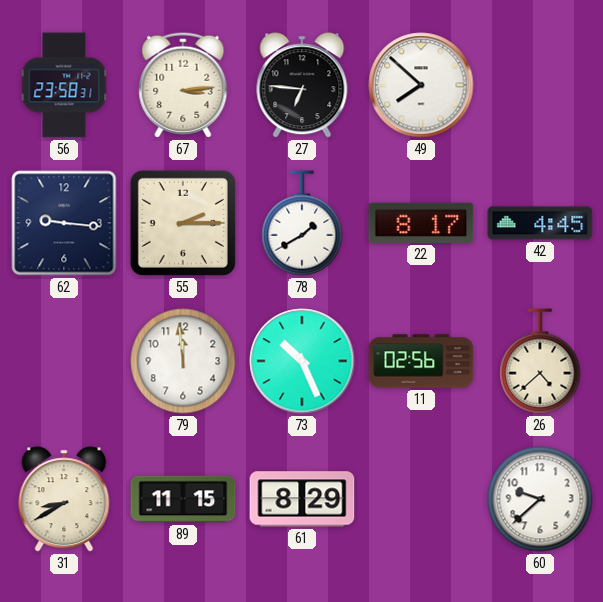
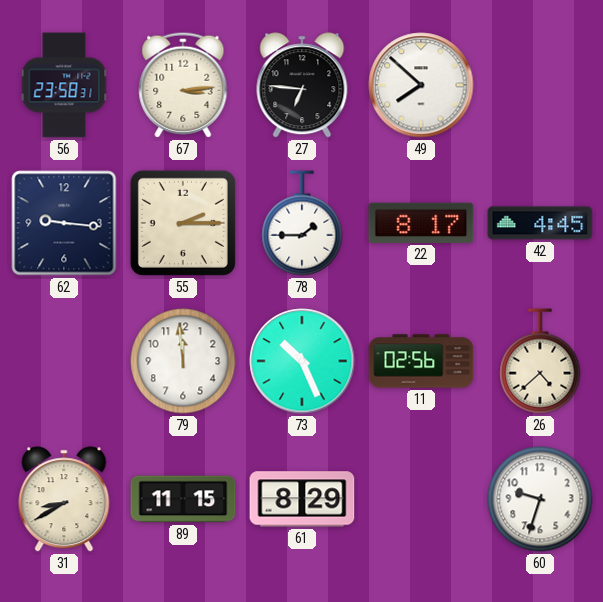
78: 1:40 -> 1:45
60: 9:38 -> 9:33
